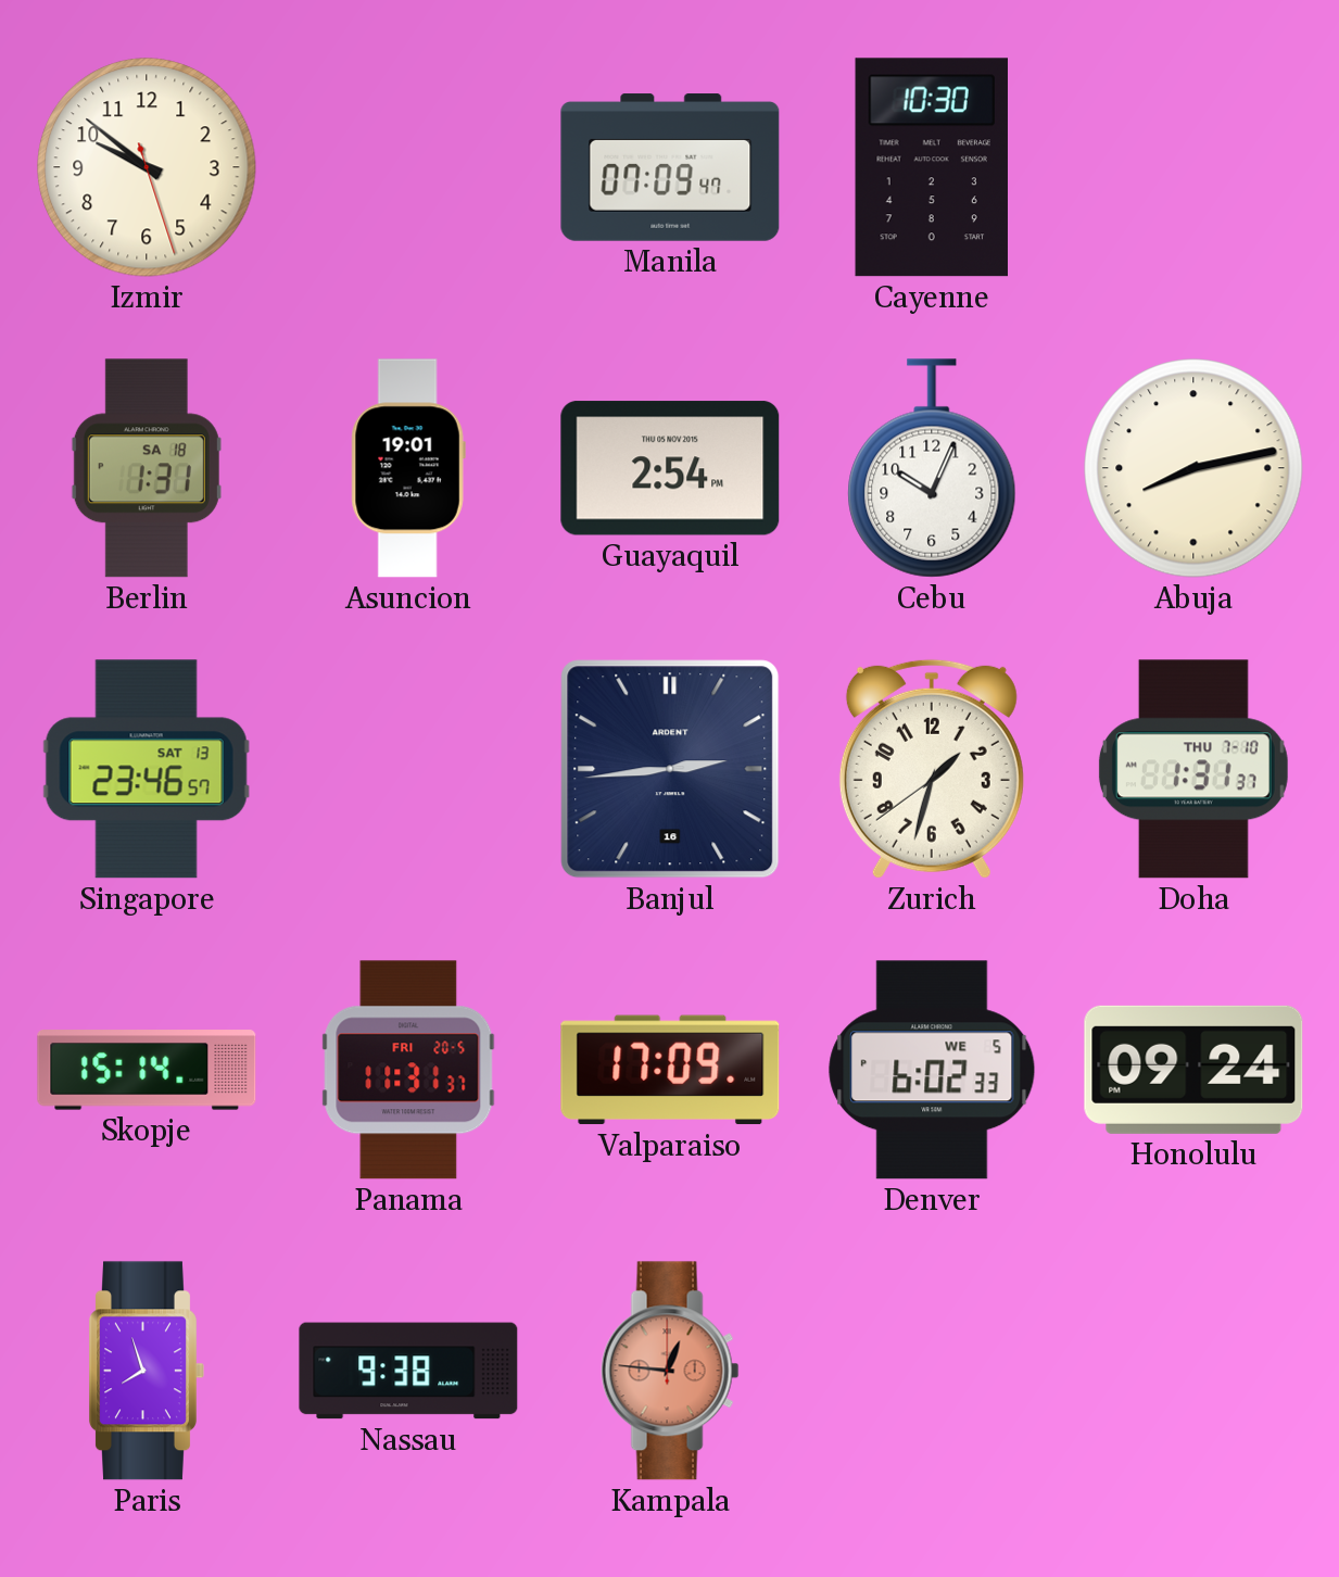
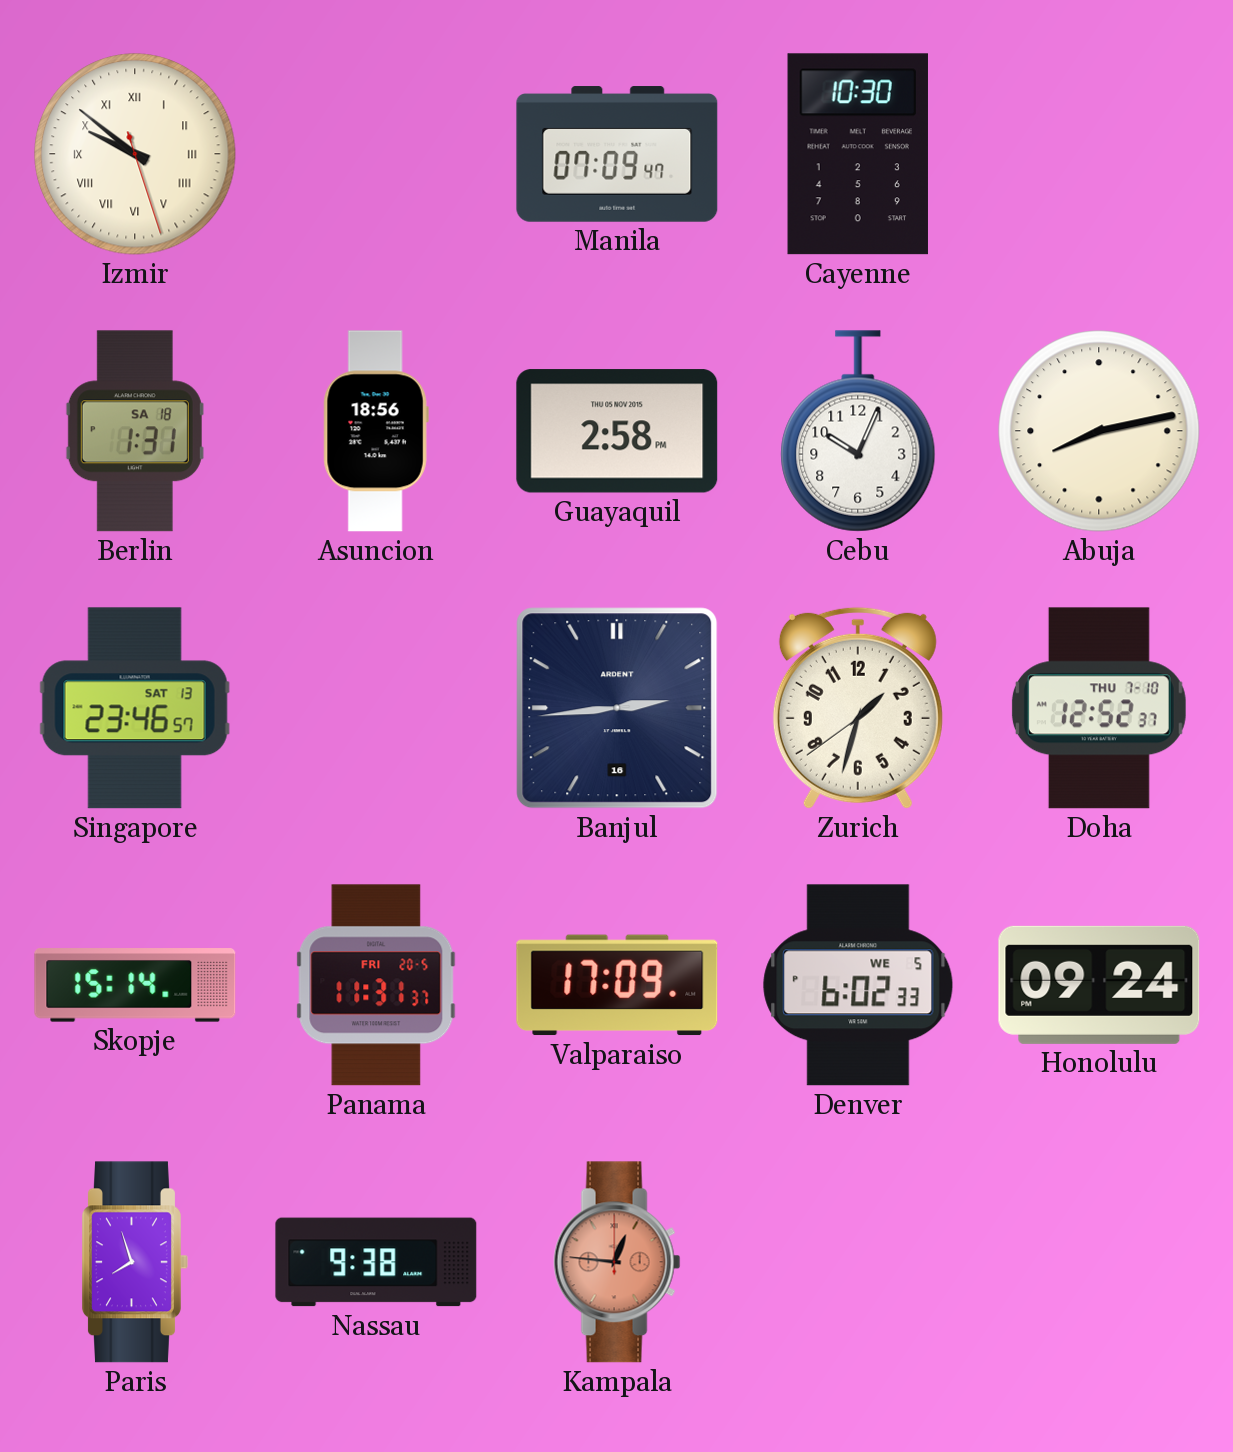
Izmir numerals: Arabic -> Roman
Asuncion: 19:01 -> 18:56
Guayaquil: 2:54 -> 2:58
Doha: 1:31 -> 12:52
